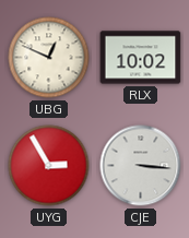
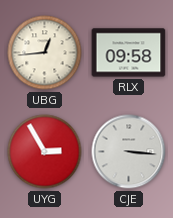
UBG: 12:49 -> 12:44
RLX: 10:02 -> 09:58
